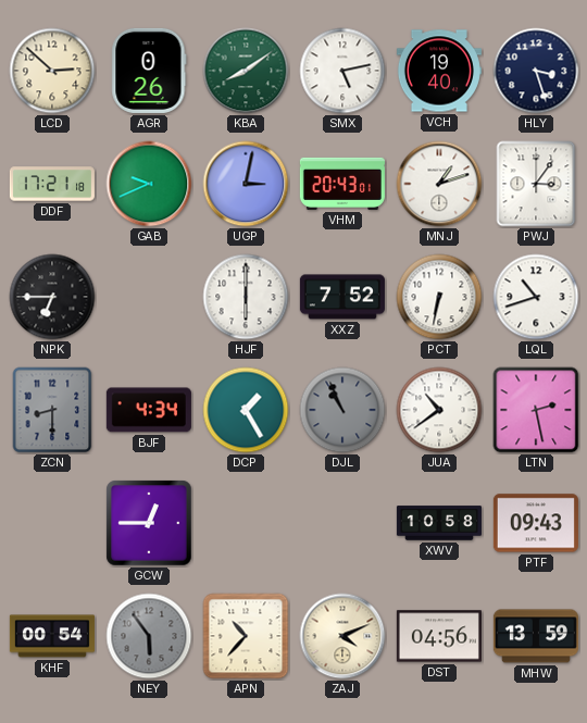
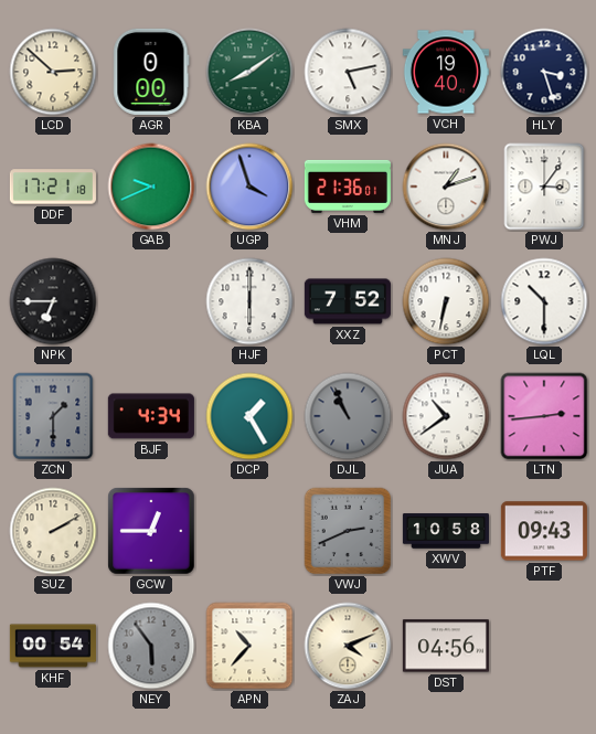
AGR: 0:26 -> 0:00
UGP: 3:02 -> 3:57
VHM: 20:43 -> 21:36
LQL: 10:42 -> 10:30
ZCN: 8:30 -> 1:30
LTN: 2:28 -> 2:44
SUZ: none -> 2:10
VWJ: none -> 2:41
MHW: 13:59 -> none
